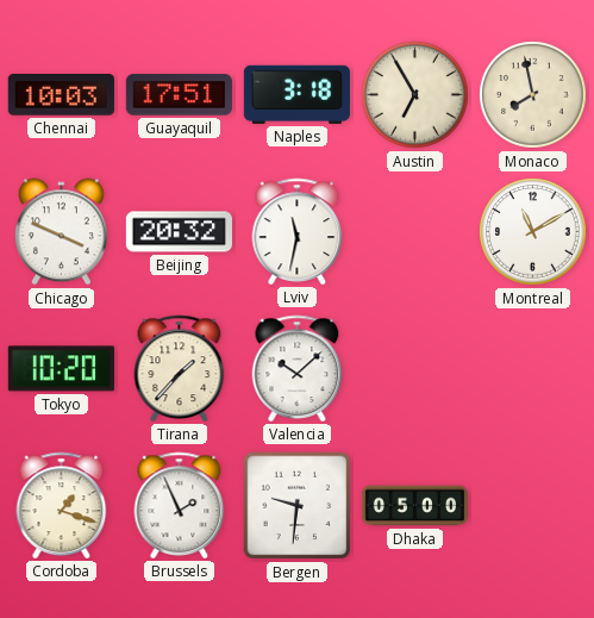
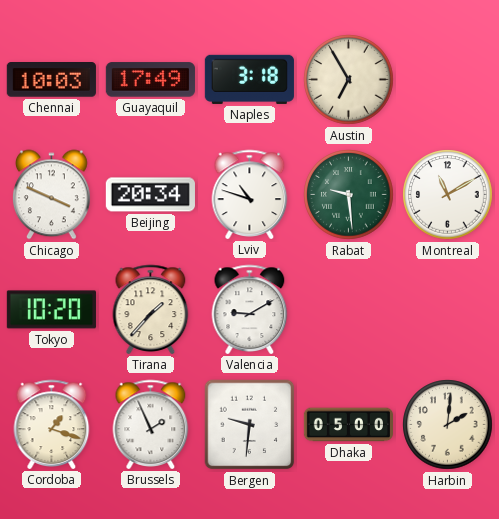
Guayaquil: 17:51 -> 17:49
Monaco: 7:58 -> none
Beijing: 20:32 -> 20:34
Lviv: 11:32 -> 10:48
Rabat: none -> 9:29
Valencia: 10:08 -> 9:10
Harbin: none -> 2:01
